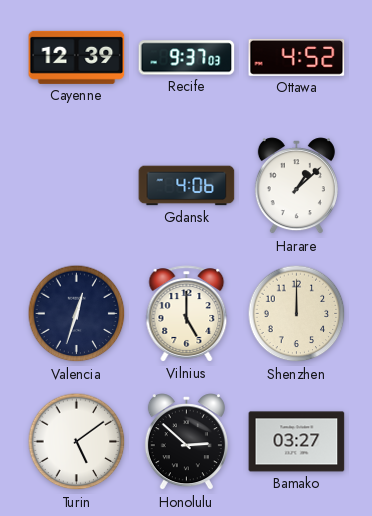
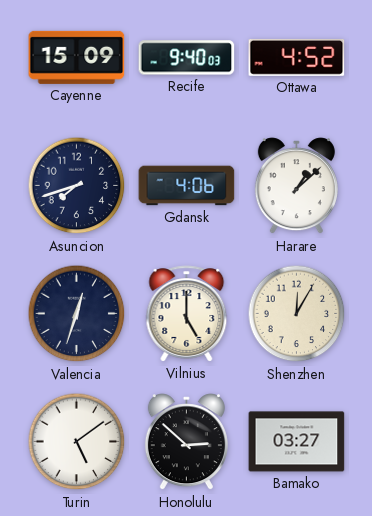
Cayenne: 12:39 -> 15:09
Recife: 9:37 -> 9:40
Asuncion: none -> 7:42
Shenzhen: 12:00 -> 12:05
